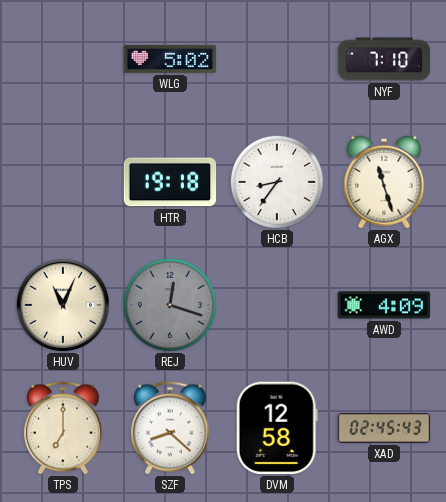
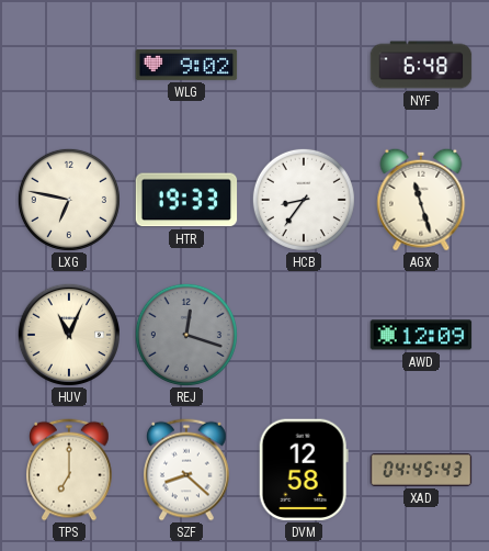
WLG: 5:02 -> 9:02
NYF: 7:10 -> 6:48
LXG: none -> 6:47
HTR: 19:18 -> 19:33
AWD: 4:09 -> 12:09
XAD: 02:45 -> 04:45
